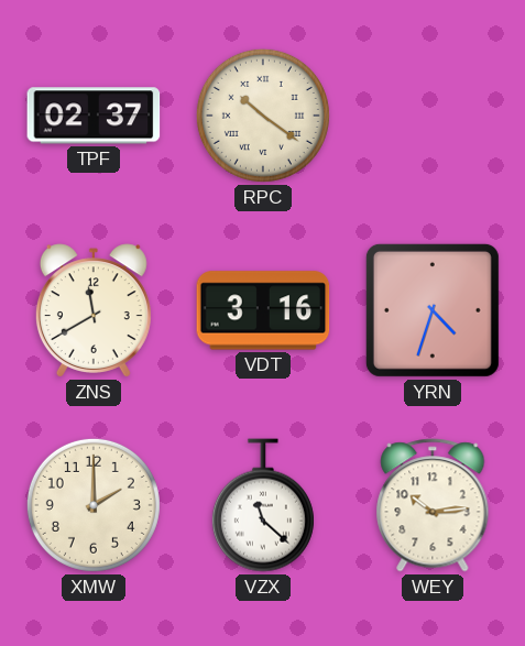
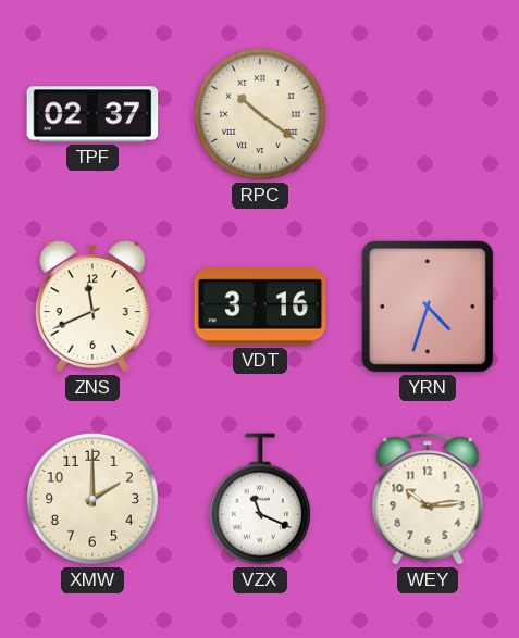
ZNS: 11:40 -> 11:41
VZX: 11:22 -> 11:19
